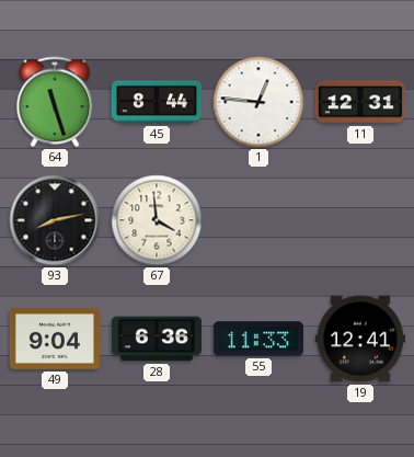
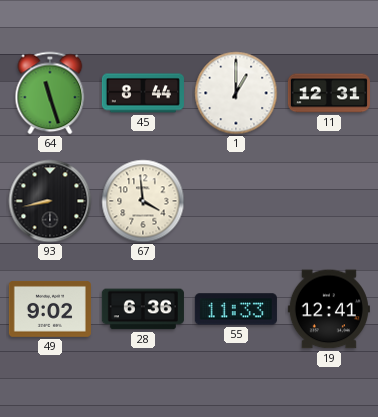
1: 12:46 -> 1:00
93: 8:13 -> 8:43
49: 9:04 -> 9:02
